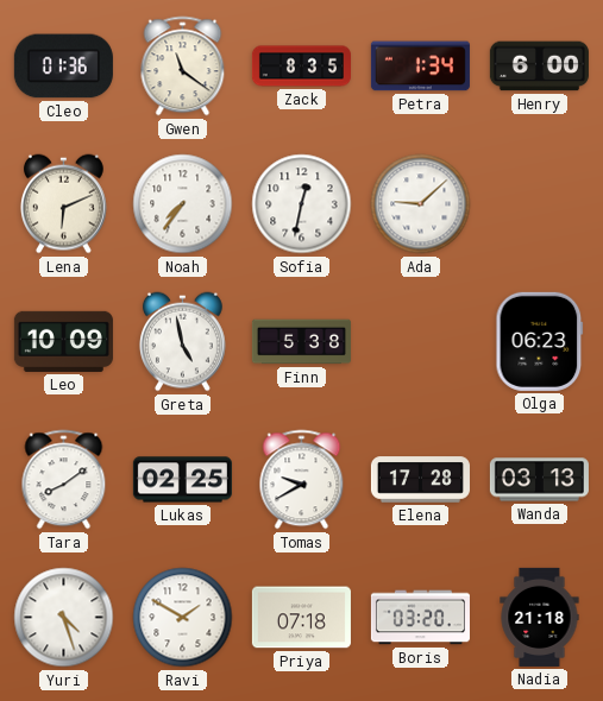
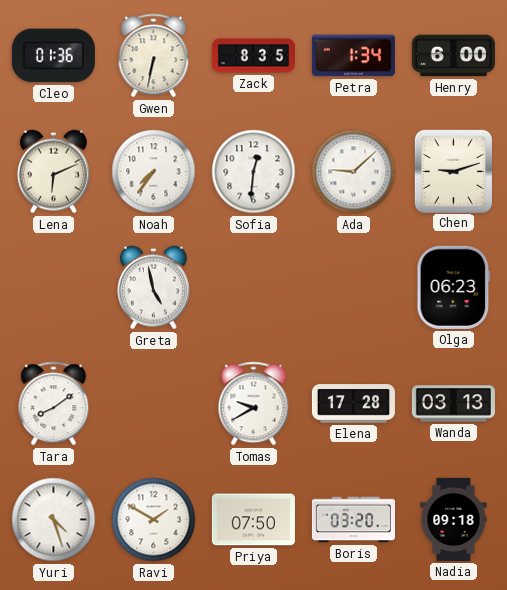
Gwen: 11:21 -> 6:32
Sofia: 12:32 -> 12:31
Chen: none -> 9:12
Leo: 10:09 -> none
Finn: 5:38 -> none
Lukas: 02:25 -> none
Priya: 07:18 -> 07:50
Nadia: 21:18 -> 09:18
